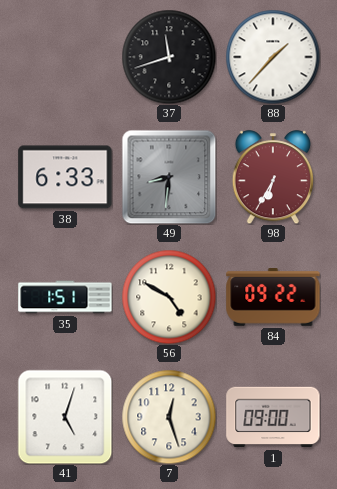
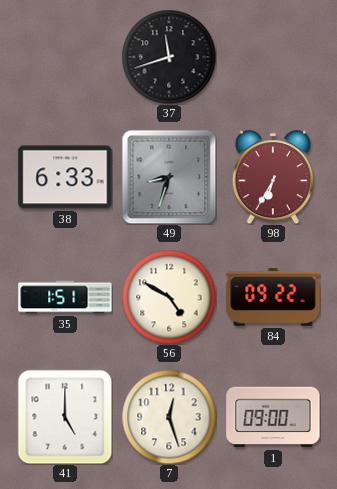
88: 1:37 -> none
49: 8:31 -> 8:33
41: 5:03 -> 5:00
